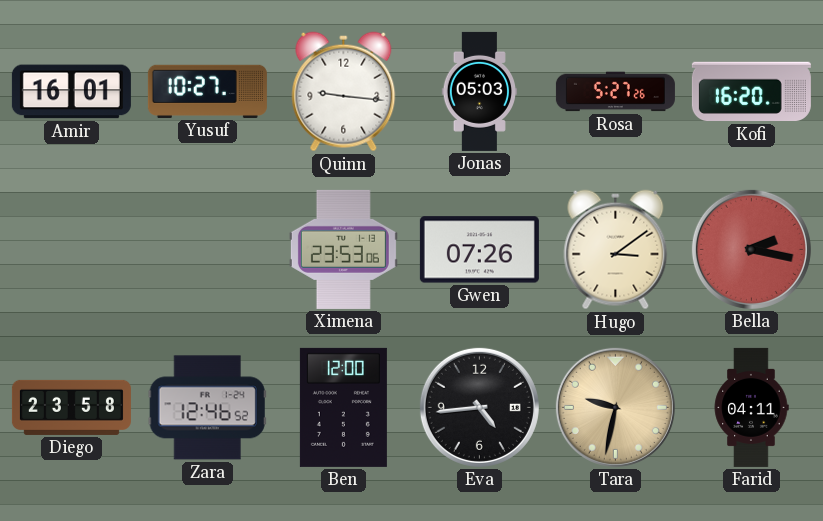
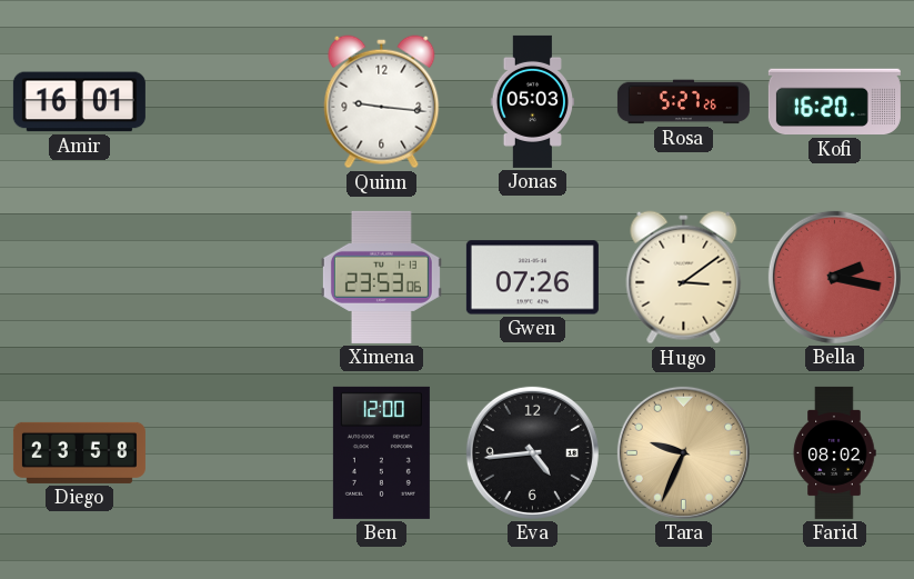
Yusuf: 10:27 -> none
Zara: 12:46 -> none
Tara: 9:32 -> 9:34
Farid: 04:11 -> 08:02
